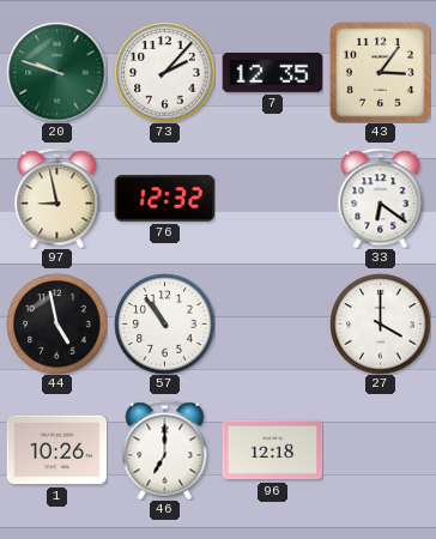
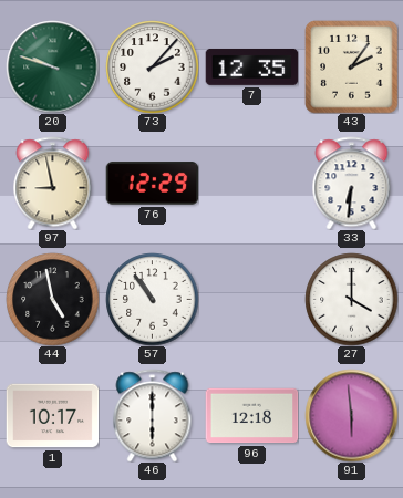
43: 3:06 -> 2:06
76: 12:32 -> 12:29
33: 6:21 -> 6:31
1: 10:26 -> 10:17
46: 7:00 -> 6:00
91: none -> 5:59
